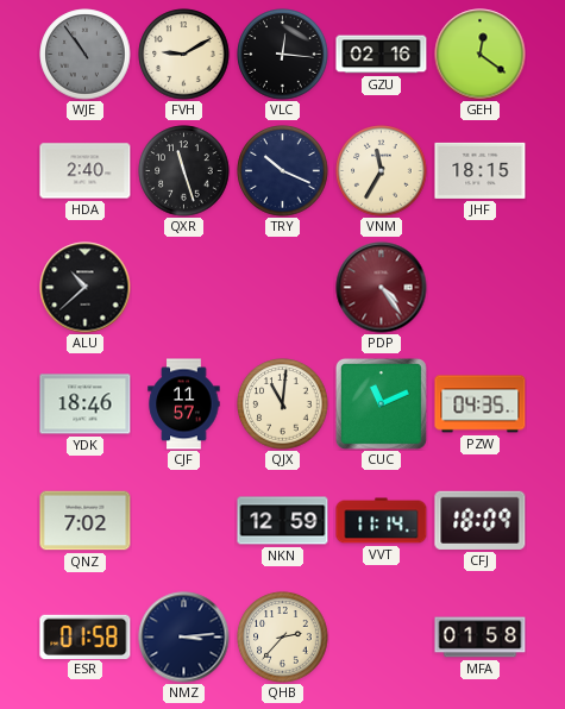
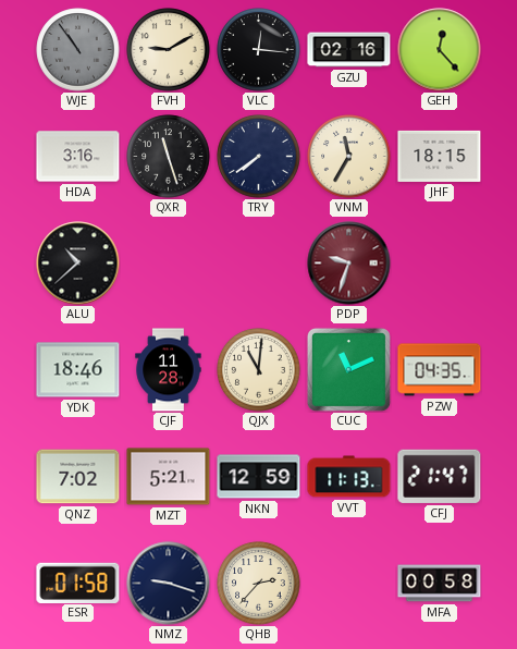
GEH: 12:21 -> 12:23
HDA: 2:40 -> 3:16
TRY: 10:19 -> 7:39
PDP: 4:24 -> 9:33
CJF: 11:57 -> 11:28
MZT: none -> 5:21
VVT: 11:14 -> 11:13
CFJ: 18:09 -> 21:47
NMZ: 3:14 -> 9:18
MFA: 01:58 -> 00:58
